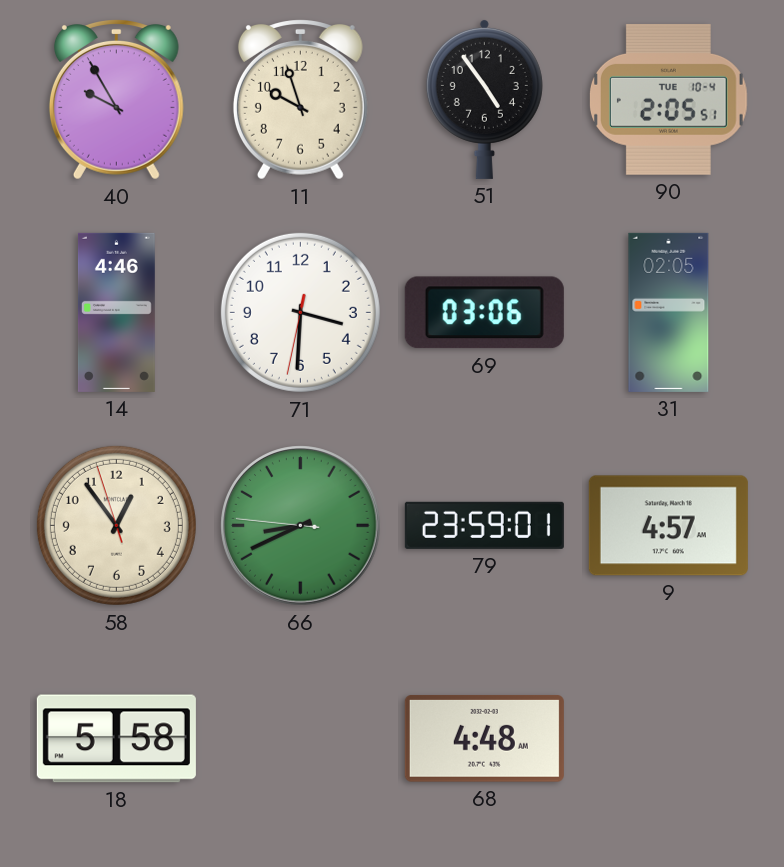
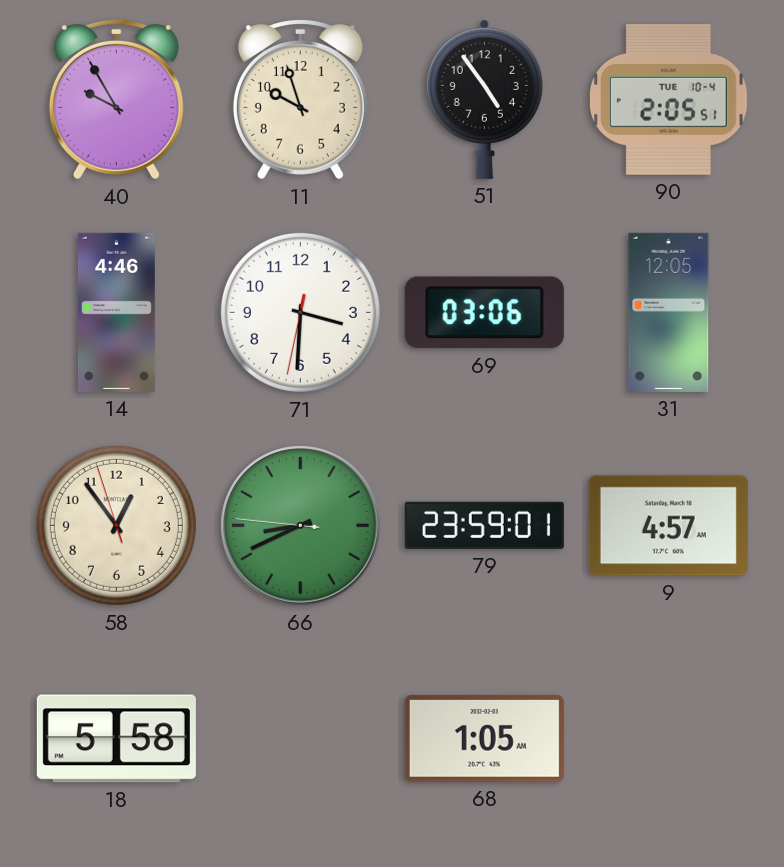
31: 02:05 -> 12:05
68: 4:48 -> 1:05
